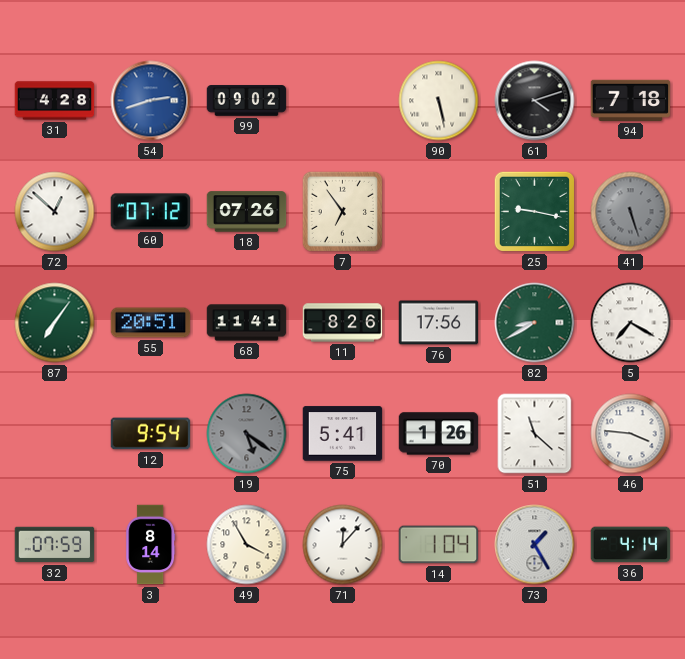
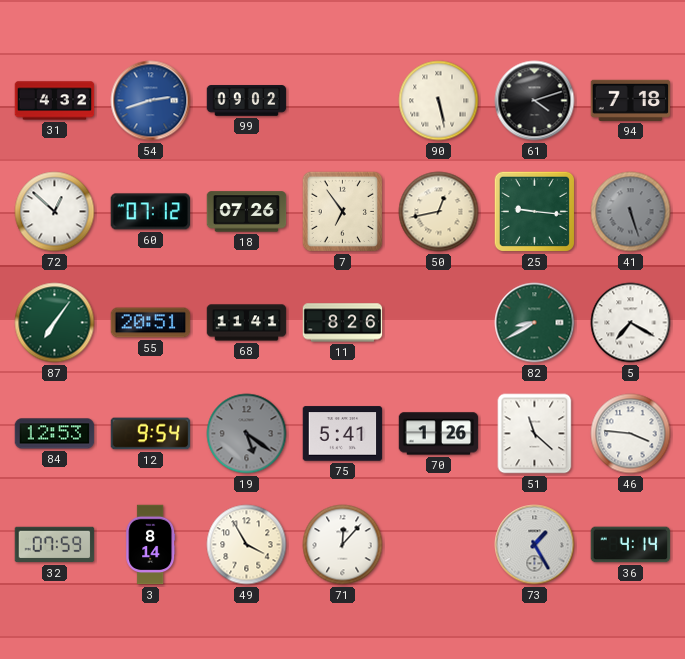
31: 4:28 -> 4:32
50: none -> 12:43
25: 9:17 -> 9:16
76: 17:56 -> none
84: none -> 12:53
14: 1:04 -> none
